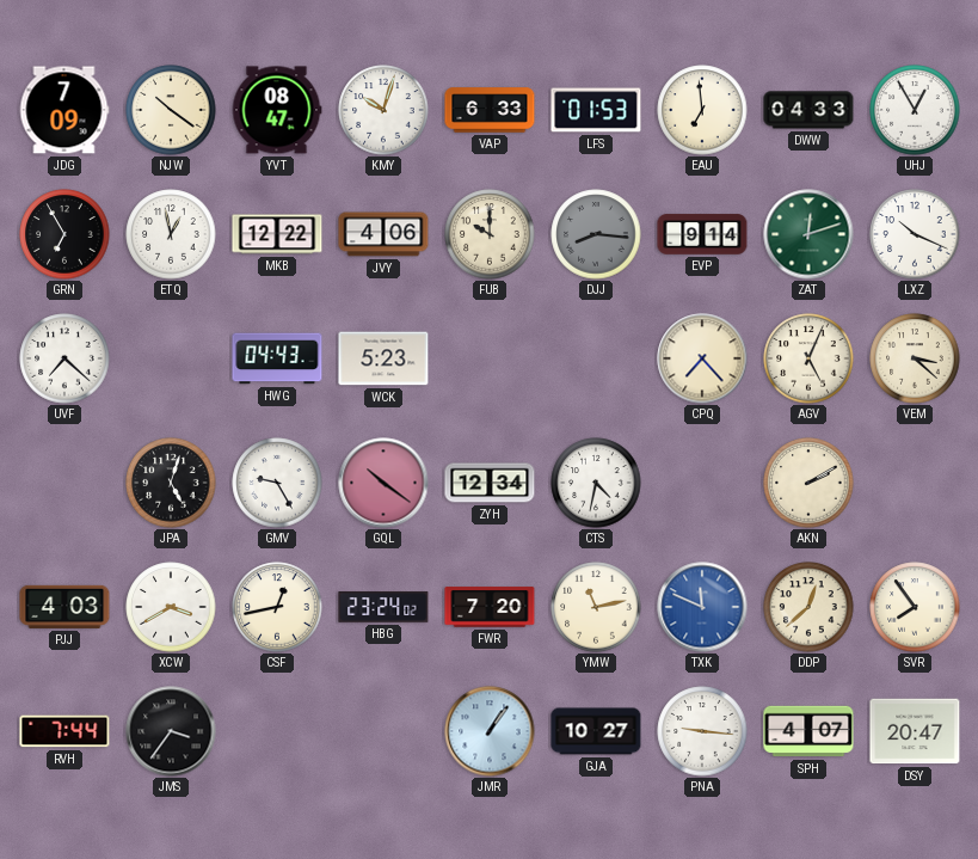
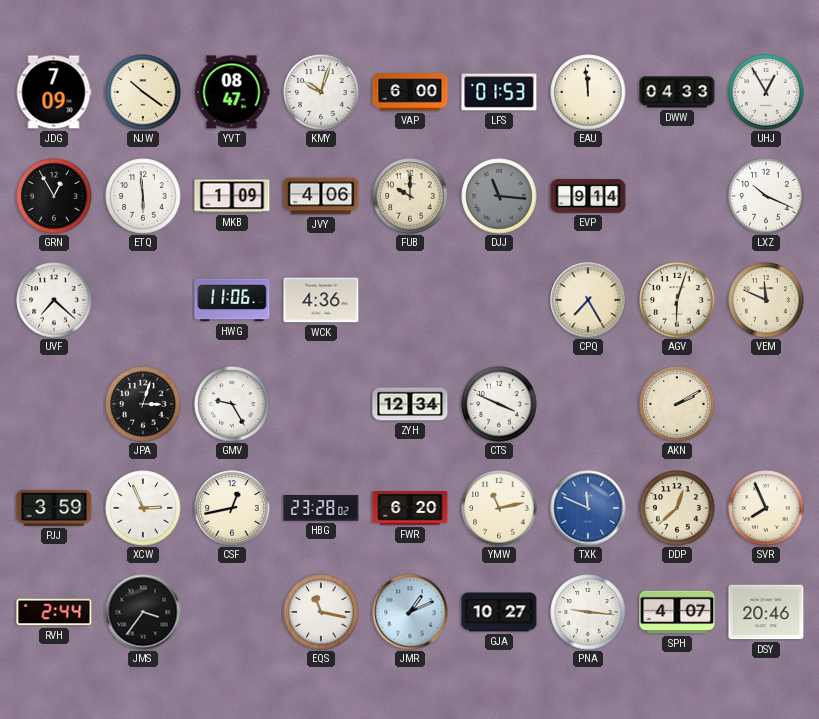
VAP: 6:33 -> 6:00
EAU: 6:59 -> 11:59
GRN: 6:55 -> 12:55
ETQ: 12:58 -> 5:59
MKB: 12:22 -> 1:09
DJJ: 8:16 -> 11:16
ZAT: 12:12 -> none
HWG: 04:43 -> 11:06
WCK: 5:23 -> 4:36
CPQ: 7:23 -> 7:25
AGV: 5:04 -> 6:03
VEM: 3:22 -> 11:49
JPA: 5:03 -> 3:03
GQL: 10:21 -> none
CTS: 4:32 -> 3:49
PJJ: 4:03 -> 3:59
XCW: 3:40 -> 2:56
HBG: 23:24 -> 23:28
FWR: 7:20 -> 6:20
SVR: 7:54 -> 7:56
RVH: 7:44 -> 2:44
EQS: none -> 11:17
JMR: 1:06 -> 1:11
DSY: 20:47 -> 20:46
